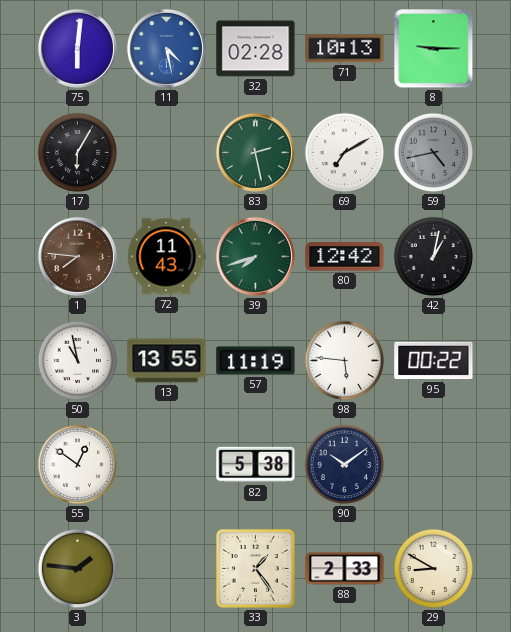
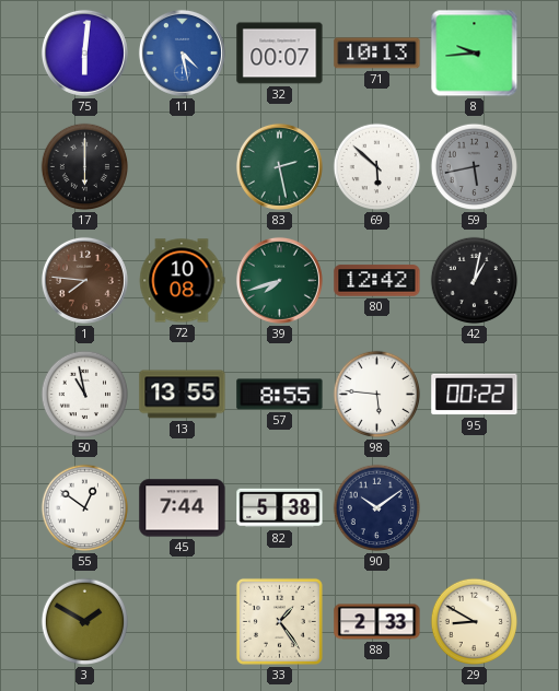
32: 02:28 -> 00:07
8: 9:15 -> 9:44
17: 6:05 -> 6:00
69: 7:10 -> 5:52
59: 4:43 -> 5:43
72: 11:43 -> 10:08
57: 11:19 -> 8:55
45: none -> 7:44
3: 1:46 -> 1:50
